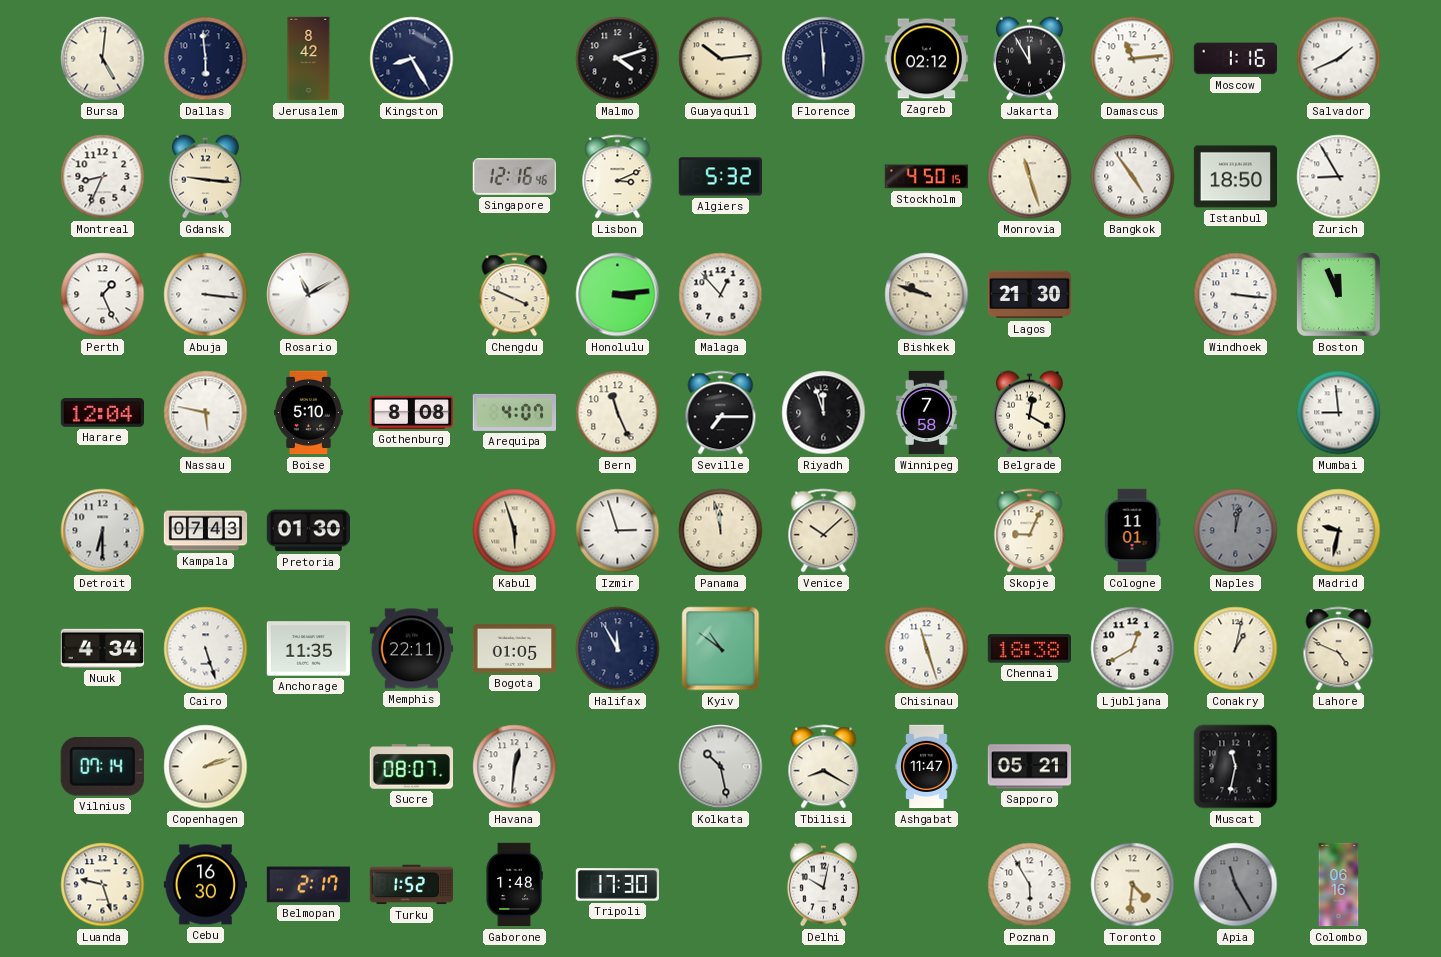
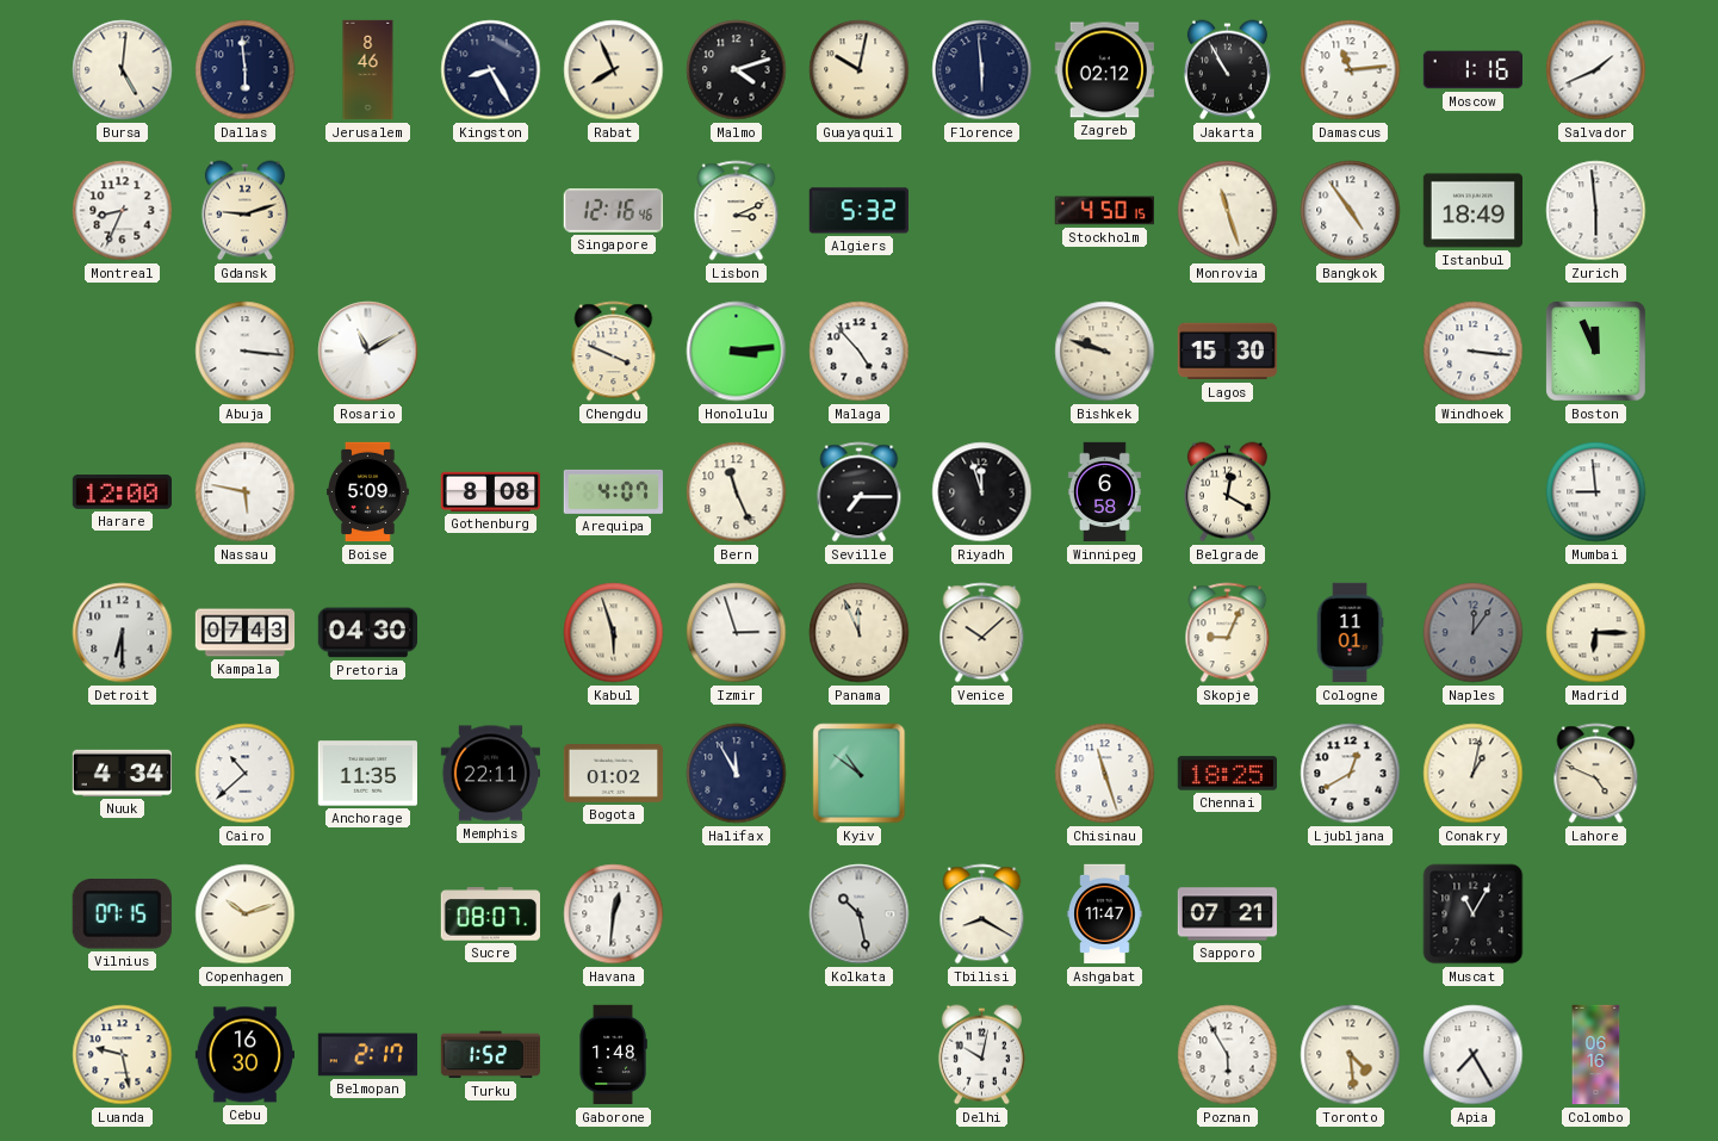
Jerusalem: 8:42 -> 8:46
Rabat: none -> 7:56
Guayaquil: 10:14 -> 10:02
Jakarta: 11:55 -> 10:55
Gdansk: 9:16 -> 9:12
Istanbul: 18:50 -> 18:49
Zurich: 8:55 -> 5:59
Perth: 1:26 -> none
Malaga: 12:53 -> 4:53
Lagos: 21:30 -> 15:30
Harare: 12:04 -> 12:00
Boise: 5:10 -> 5:09
Winnipeg: 7:58 -> 6:58
Pretoria: 01:30 -> 04:30
Panama: 11:58 -> 11:56
Naples: 12:02 -> 12:06
Madrid: 9:32 -> 6:15
Cairo: 5:27 -> 10:38
Bogota: 01:05 -> 01:02
Chennai: 18:38 -> 18:25
Vilnius: 07:14 -> 07:15
Copenhagen: 2:12 -> 10:12
Sapporo: 05:21 -> 07:21
Muscat: 11:32 -> 11:05
Luanda: 9:27 -> 9:28
Tripoli: 17:30 -> none
Toronto: 4:31 -> 4:29
Apia: 11:25 -> 7:25
Apia dial: grey -> white
